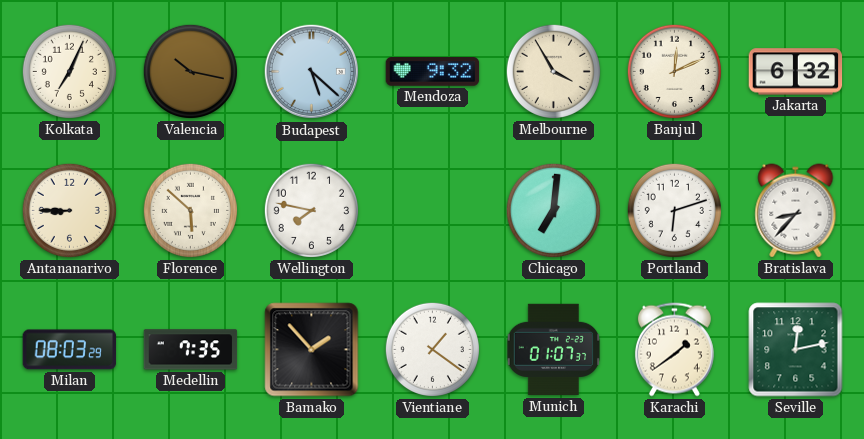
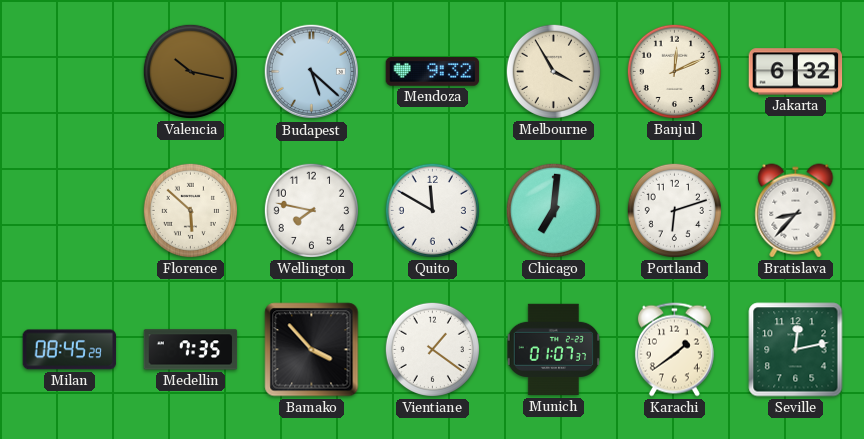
Kolkata: 7:04 -> none
Antananarivo: 8:45 -> none
Quito: none -> 11:50
Milan: 08:03 -> 08:45
Bamako: 1:53 -> 3:53
